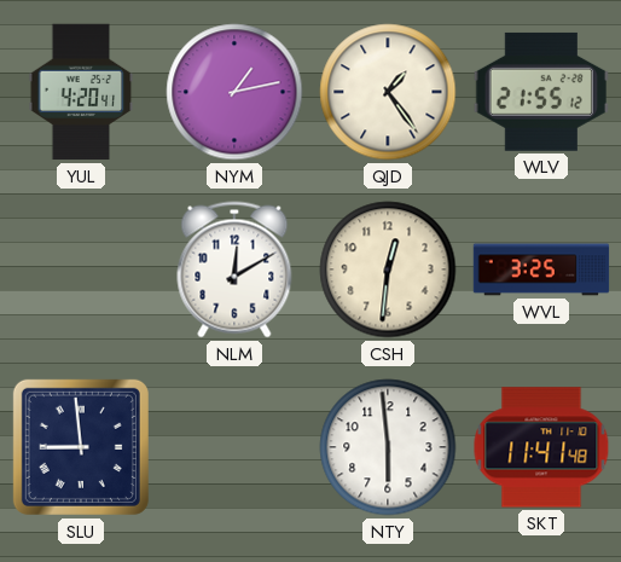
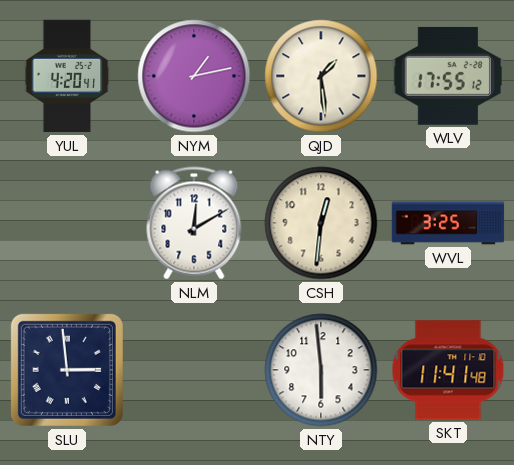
QJD: 1:24 -> 1:29
WLV: 21:55 -> 17:55
SLU: 8:59 -> 2:59
